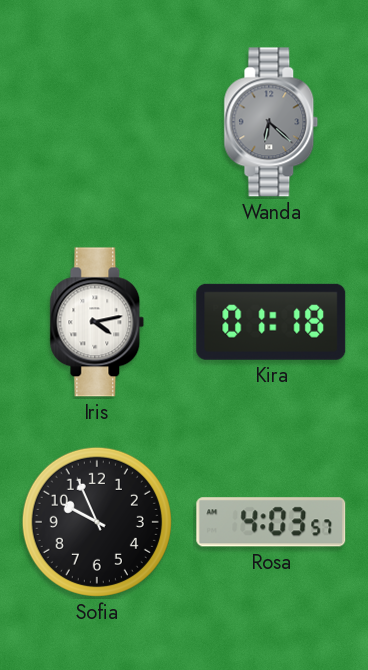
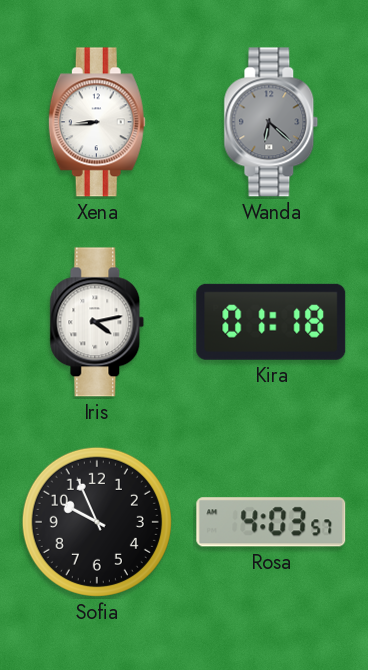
Xena: none -> 8:44
